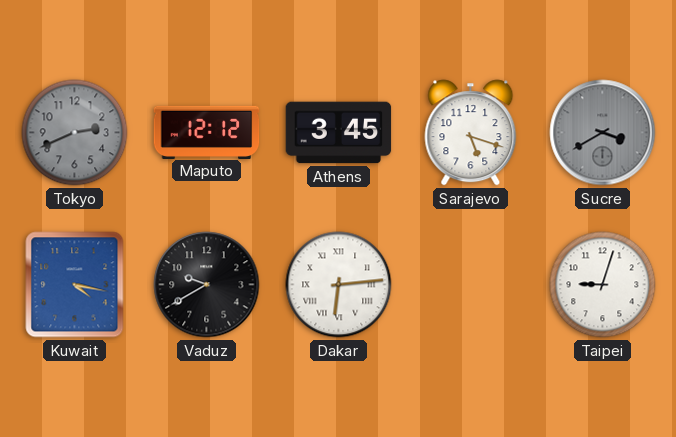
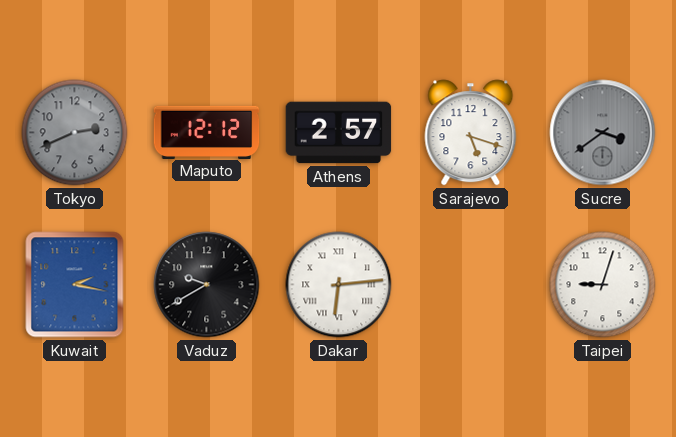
Athens: 3:45 -> 2:57
Sucre: 3:40 -> 3:39
Kuwait: 4:17 -> 2:17
